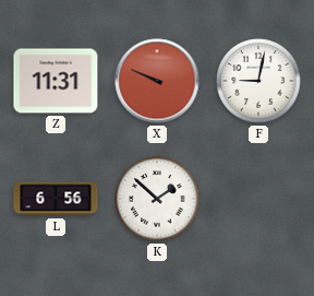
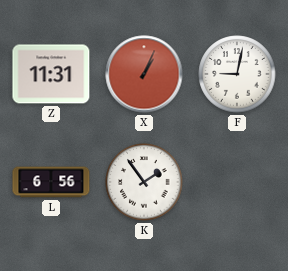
X: 9:49 -> 1:04
K: 1:52 -> 1:54
